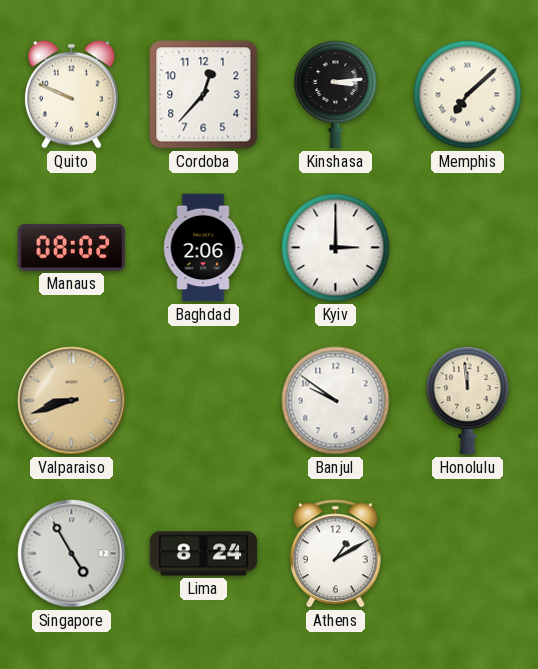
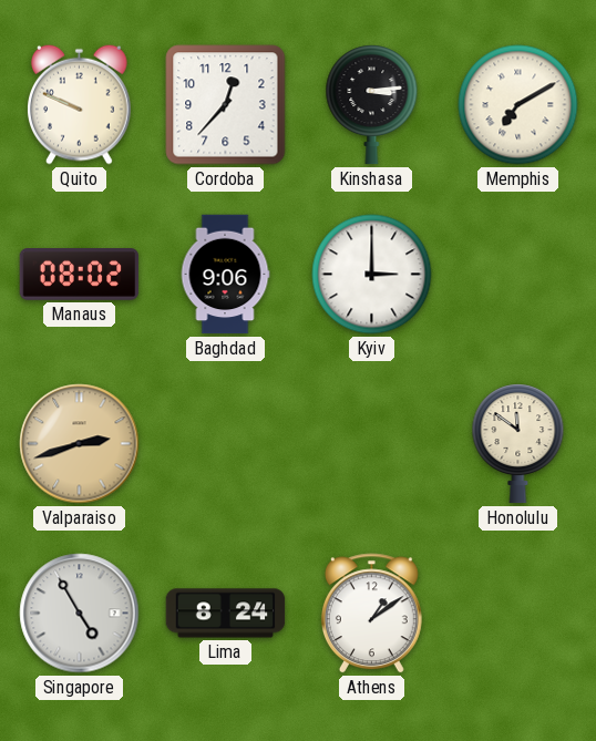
Memphis: 7:08 -> 7:10
Baghdad: 2:06 -> 9:06
Valparaiso: 8:42 -> 2:42
Banjul: 9:51 -> none
Honolulu: 11:59 -> 11:51
Athens: 1:10 -> 1:09
